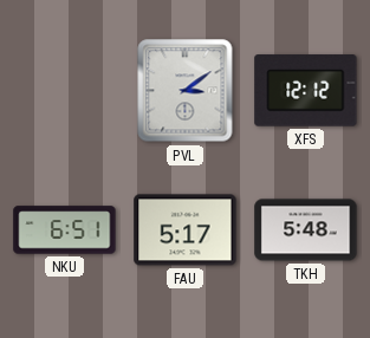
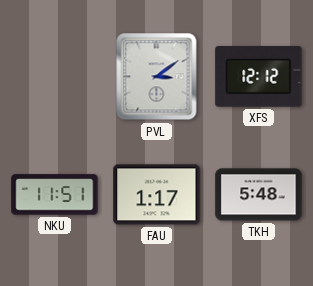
NKU: 6:51 -> 11:51
FAU: 5:17 -> 1:17
